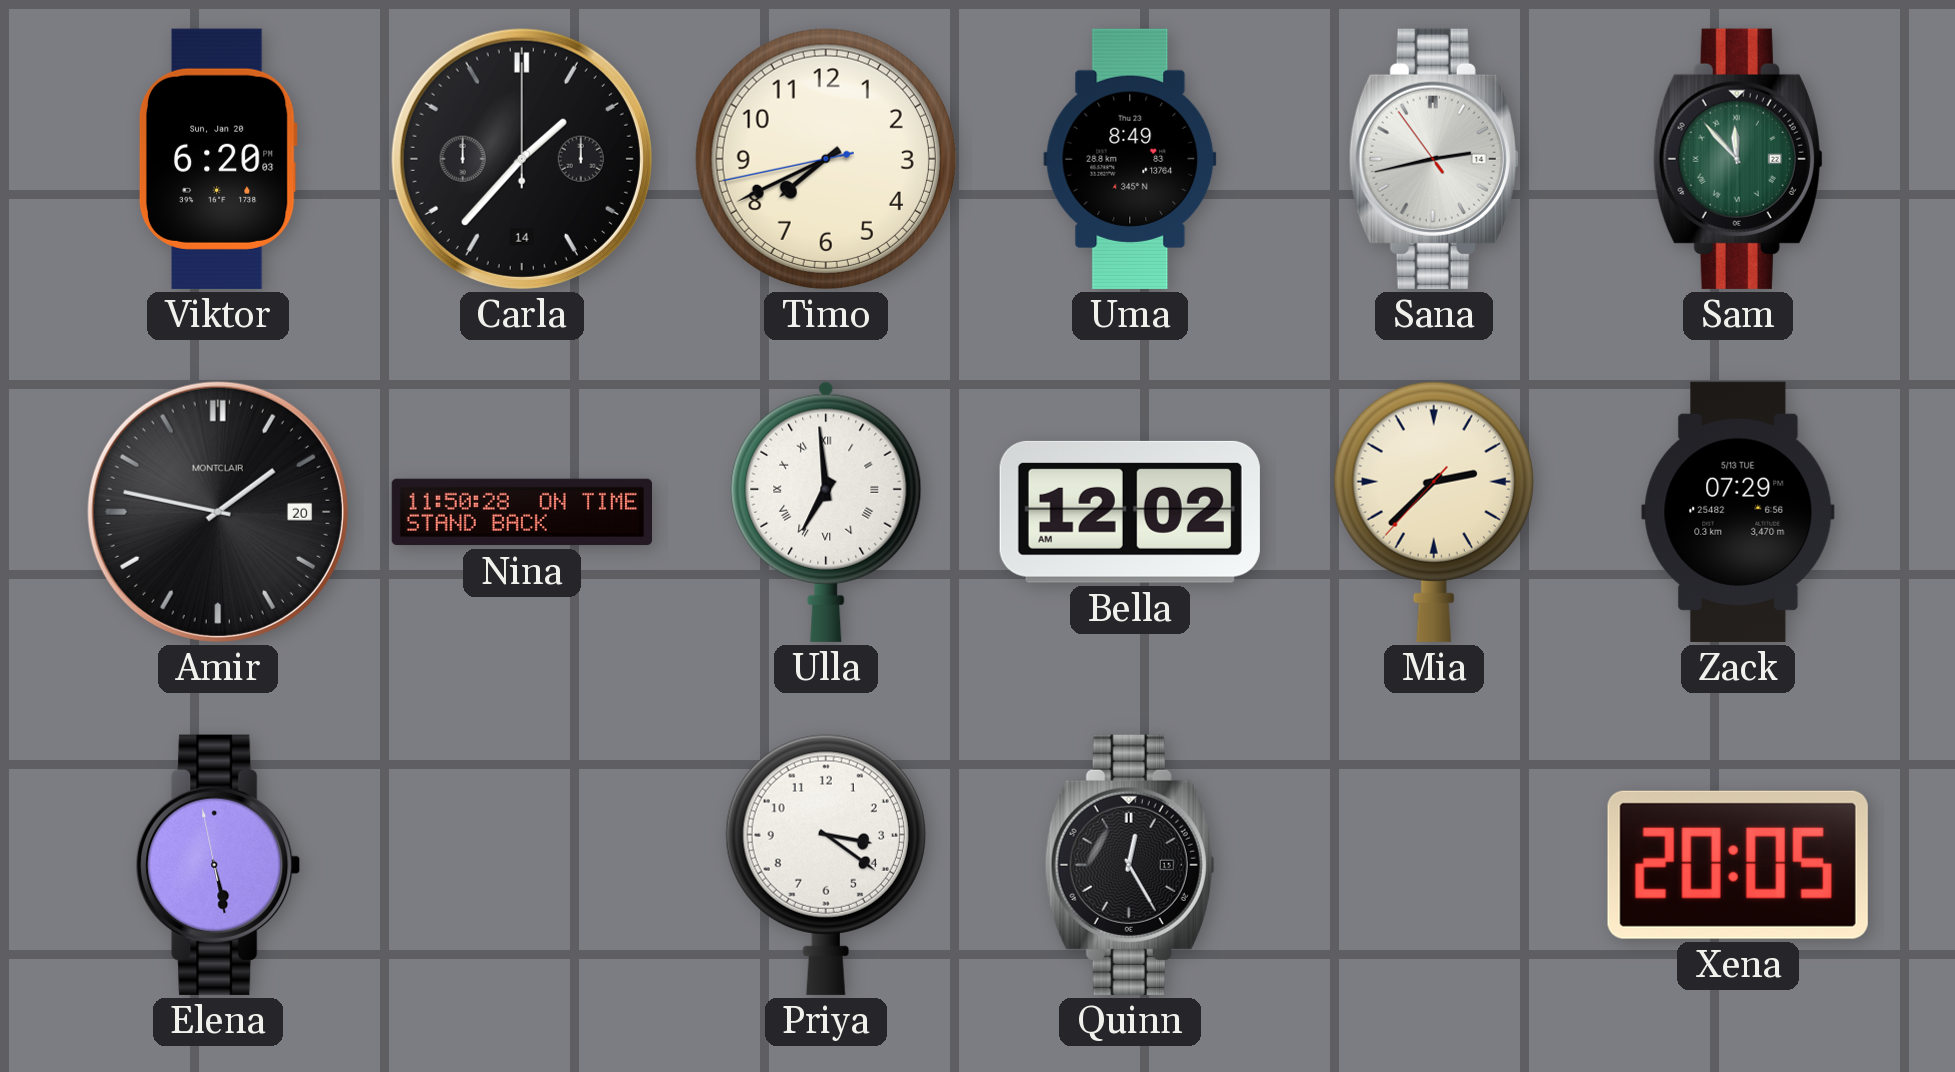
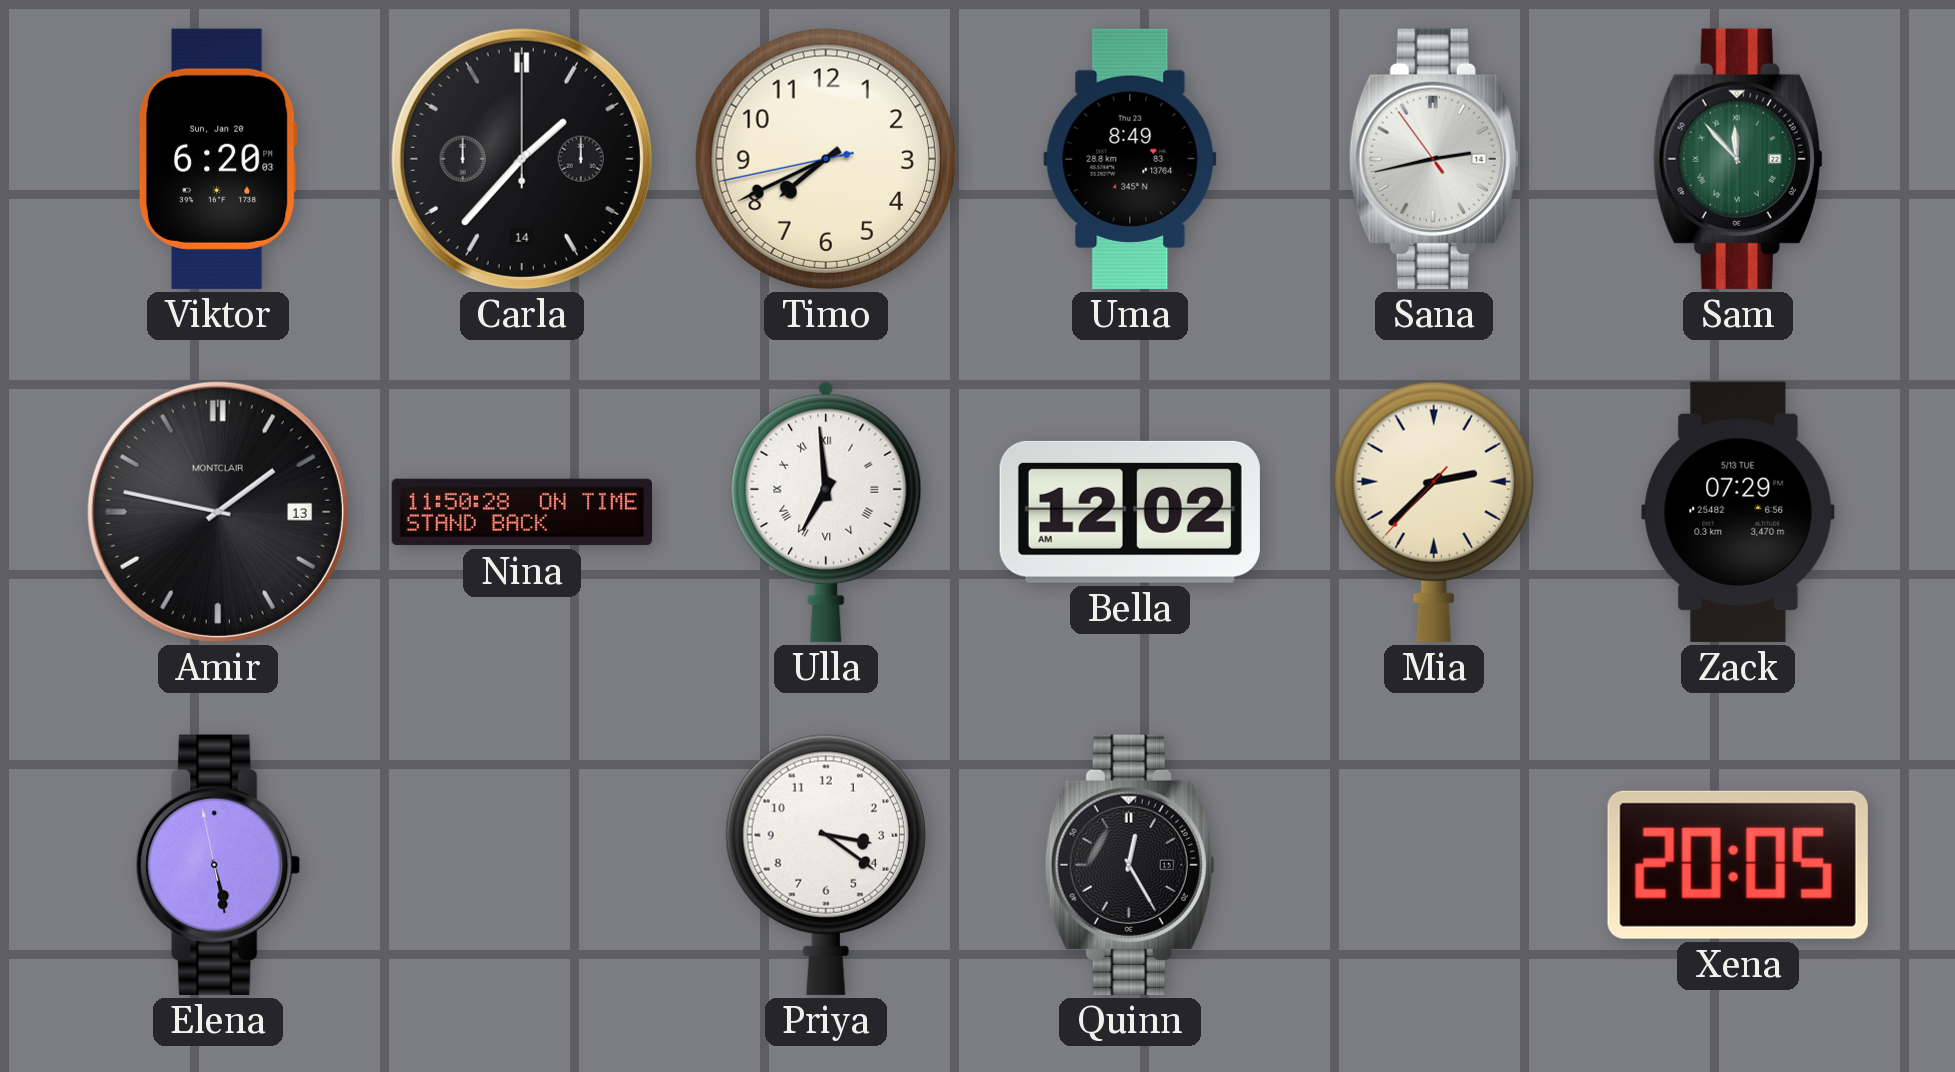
Amir date: 20 -> 13
